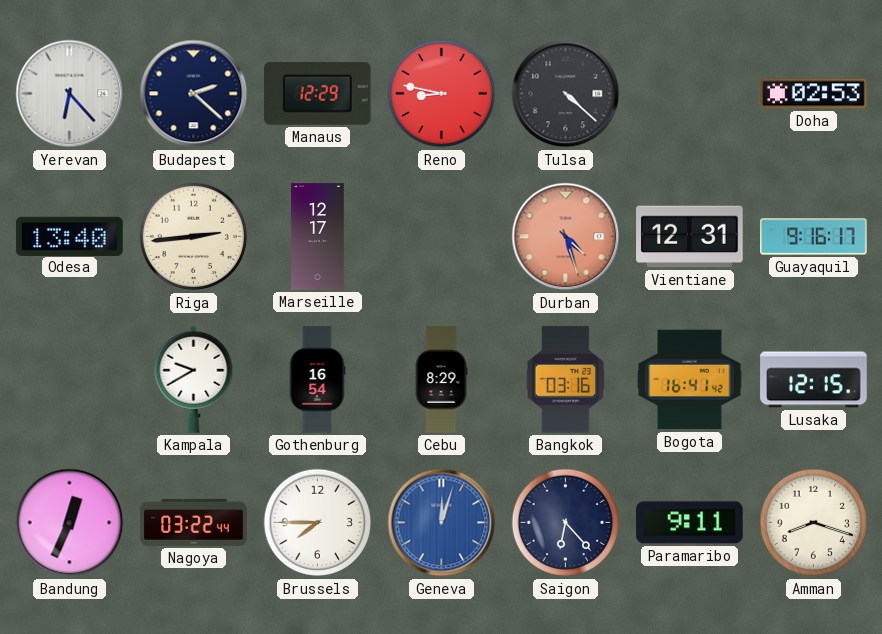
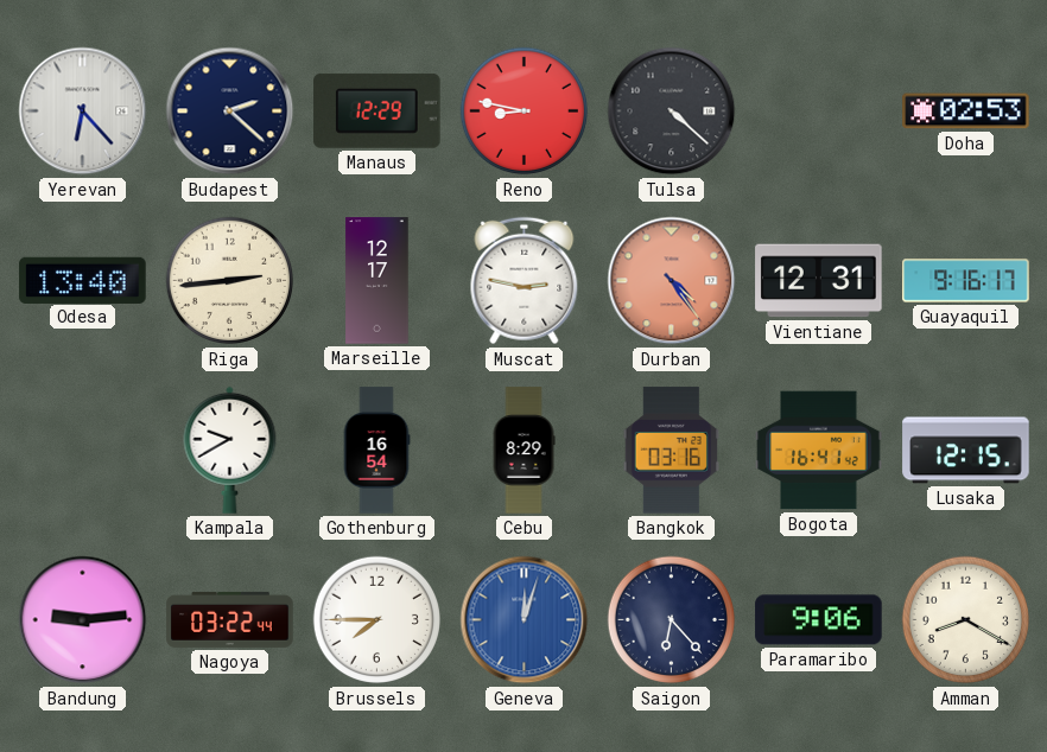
Muscat: none -> 2:47
Durban: 4:27 -> 4:24
Bandung: 12:34 -> 9:14
Paramaribo: 9:11 -> 9:06
Amman: 8:18 -> 8:20
